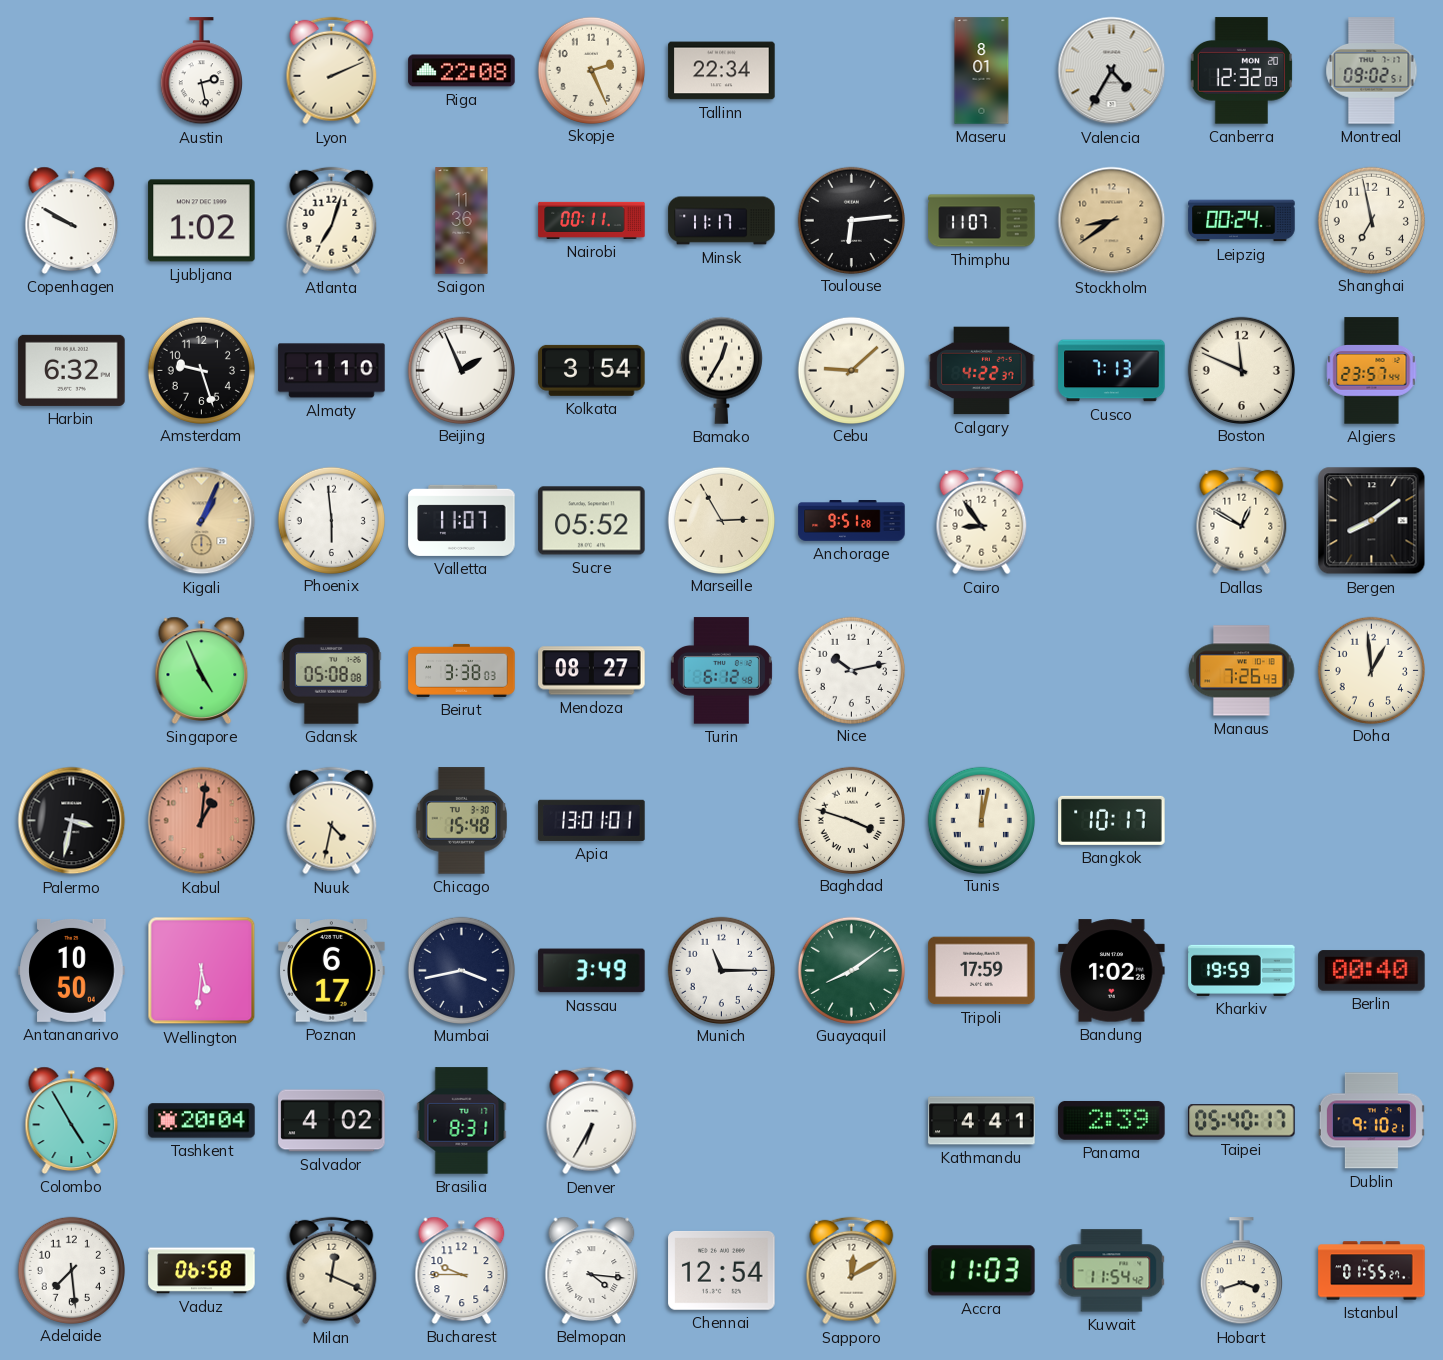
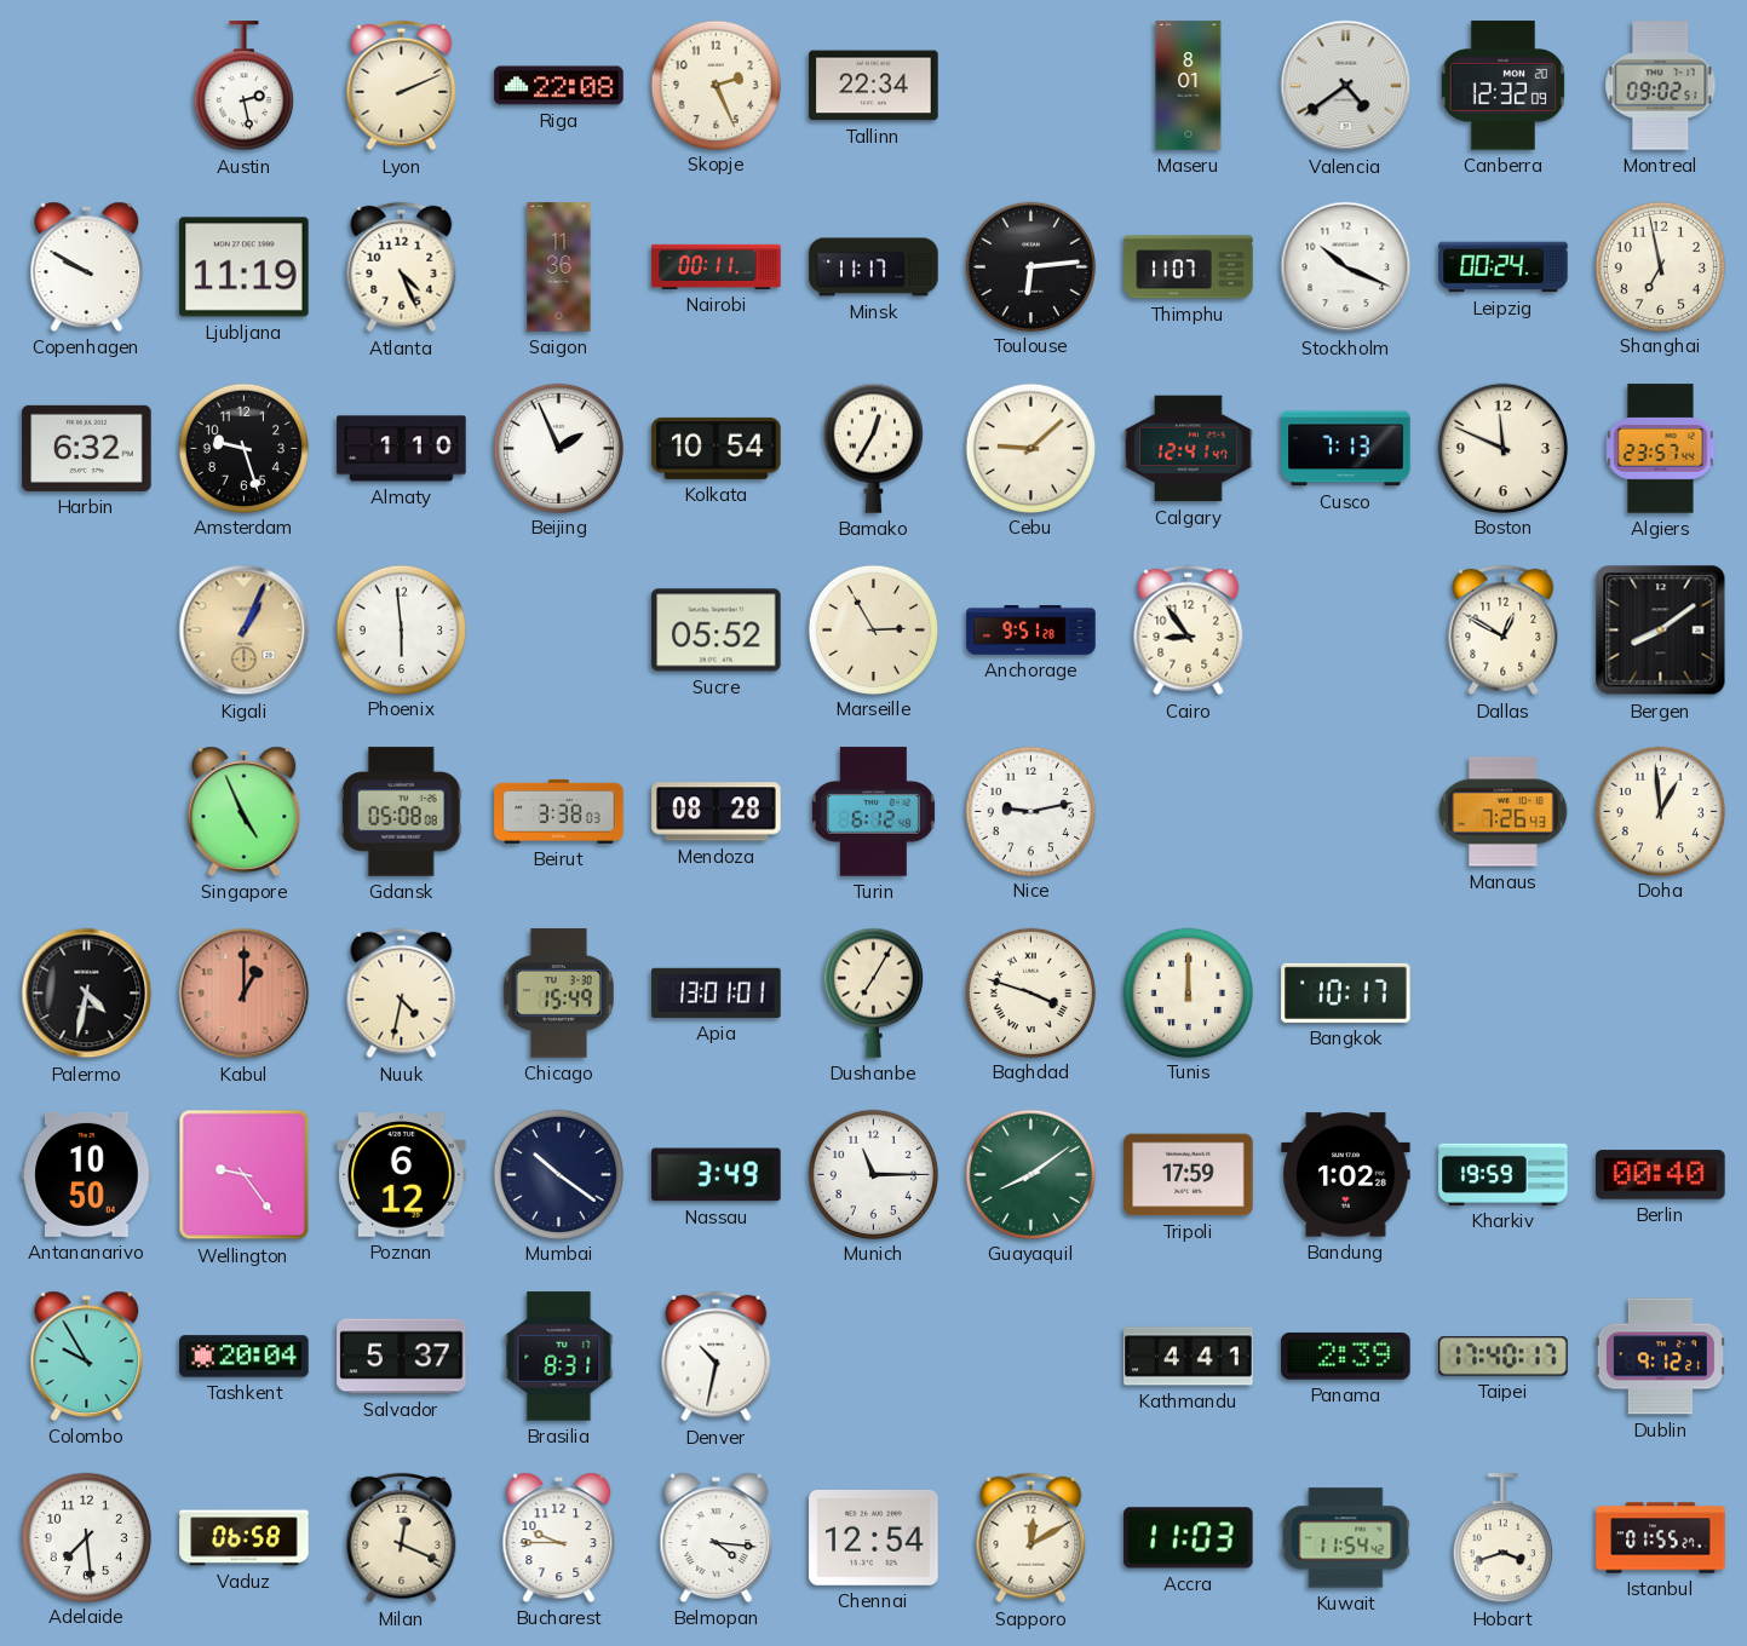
Valencia: 4:35 -> 4:39
Ljubljana: 1:02 -> 11:19
Atlanta: 7:03 -> 4:26
Stockholm: 8:39 -> 10:19
Stockholm dial: champagne -> white
Kolkata: 3:54 -> 10:54
Calgary: 4:22 -> 12:41
Valletta: 11:07 -> none
Mendoza: 08:27 -> 08:28
Nice: 10:13 -> 9:13
Palermo: 3:32 -> 4:32
Kabul: 1:01 -> 1:00
Chicago: 15:48 -> 15:49
Dushanbe: none -> 7:05
Tunis: 12:02 -> 12:00
Wellington: 5:31 -> 9:24
Poznan: 6:17 -> 6:12
Mumbai: 3:43 -> 10:21
Colombo: 4:55 -> 9:55
Salvador: 4:02 -> 5:37
Denver: 6:35 -> 10:32
Taipei: 05:40 -> 17:40
Dublin: 9:10 -> 9:12
